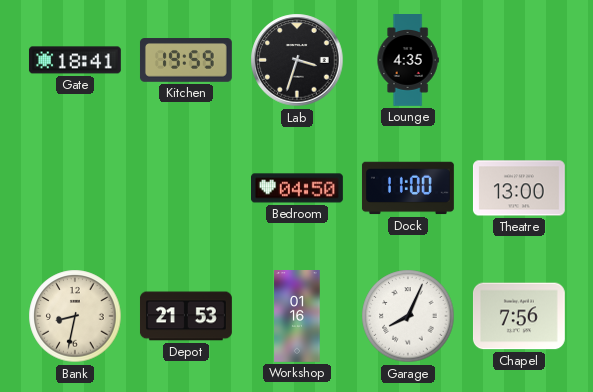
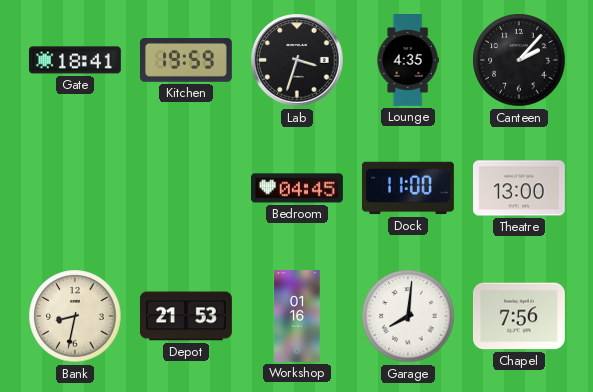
Canteen: none -> 2:07
Bedroom: 04:50 -> 04:45
Garage: 8:04 -> 8:01
